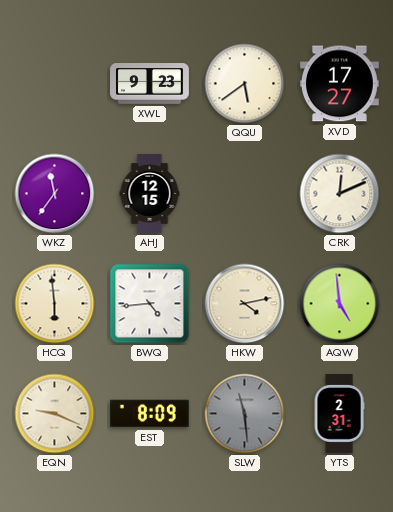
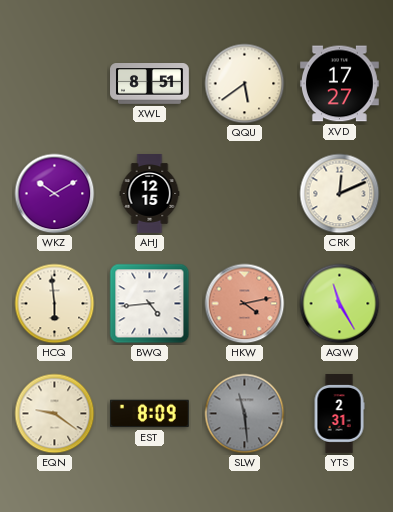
XWL: 9:23 -> 8:51
WKZ: 11:36 -> 10:10
HKW dial: cream -> salmon
AQW: 4:59 -> 11:25
EQN: 9:19 -> 9:21
